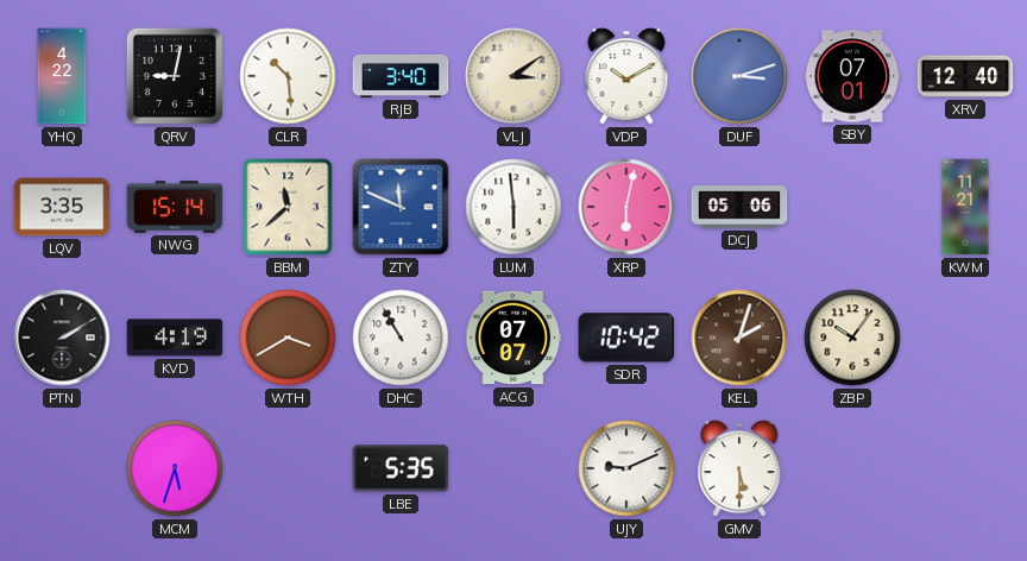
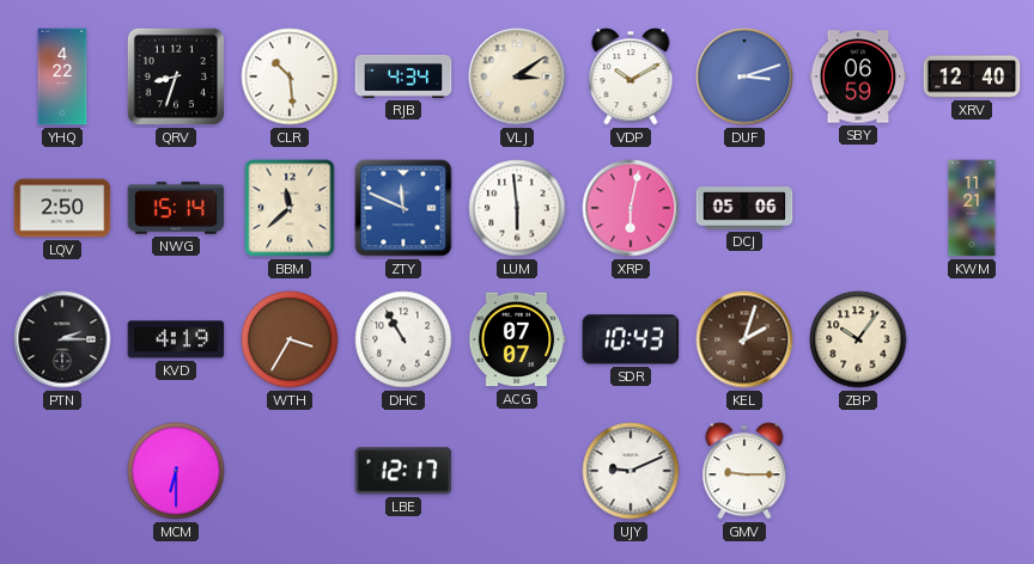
QRV: 9:02 -> 8:33
RJB: 3:40 -> 4:34
SBY: 07:01 -> 06:59
LQV: 3:35 -> 2:50
PTN: 2:10 -> 2:15
WTH: 3:40 -> 3:35
SDR: 10:42 -> 10:43
MCM: 5:33 -> 6:30
LBE: 5:35 -> 12:17
GMV: 5:30 -> 9:15
